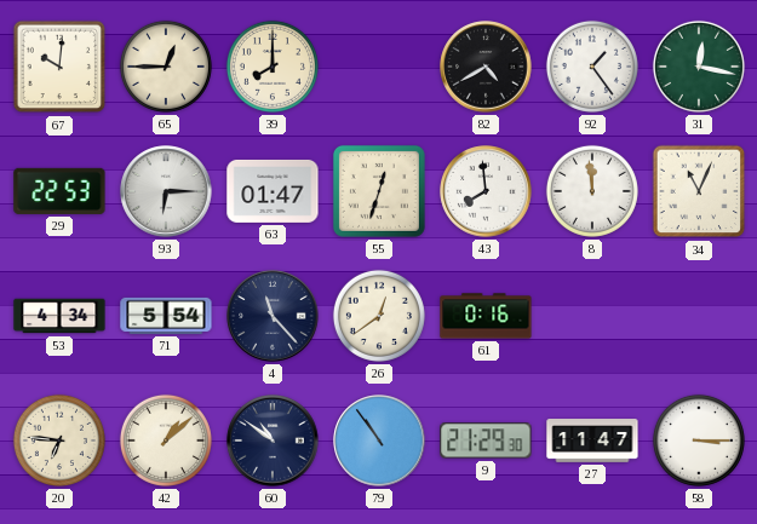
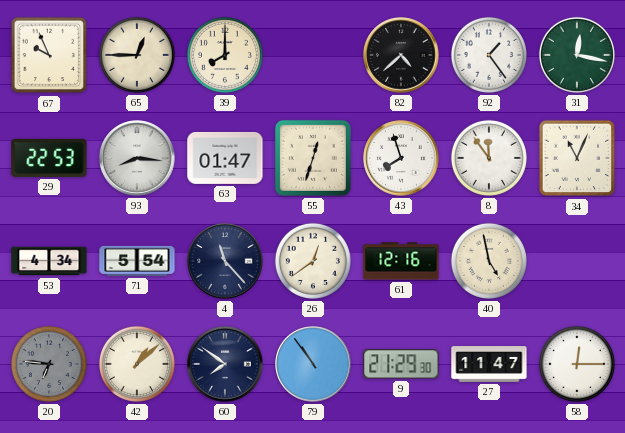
67: 10:01 -> 9:56
82: 4:40 -> 4:38
93: 6:15 -> 8:16
43: 7:59 -> 7:57
8: 11:59 -> 11:54
61: 0:16 -> 12:16
40: none -> 4:58
20 dial: cream -> grey
60: 10:51 -> 7:51
58: 3:15 -> 12:15
